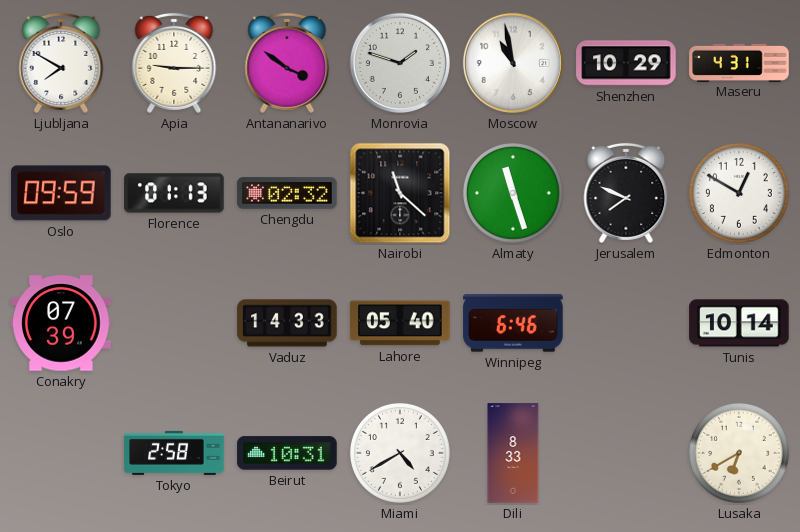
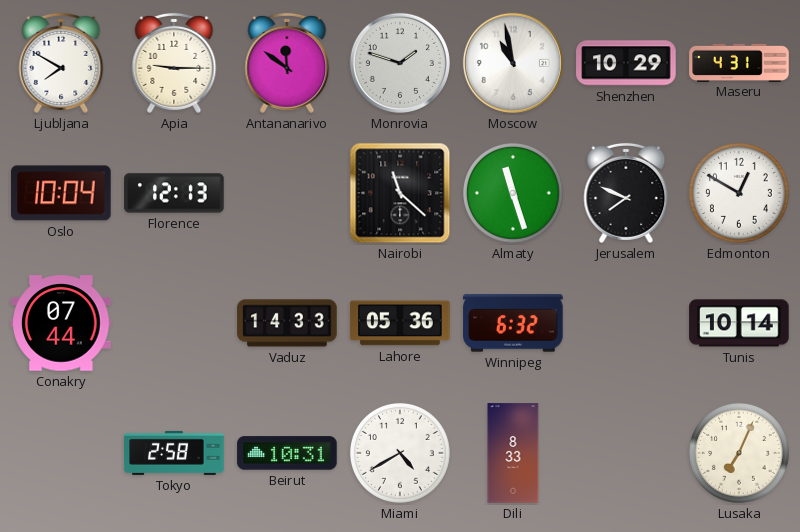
Antananarivo: 3:51 -> 11:51
Oslo: 09:59 -> 10:04
Florence: 01:13 -> 12:13
Chengdu: 02:32 -> none
Conakry: 07:39 -> 07:44
Lahore: 05:40 -> 05:36
Winnipeg: 6:46 -> 6:32
Lusaka: 6:40 -> 7:04
